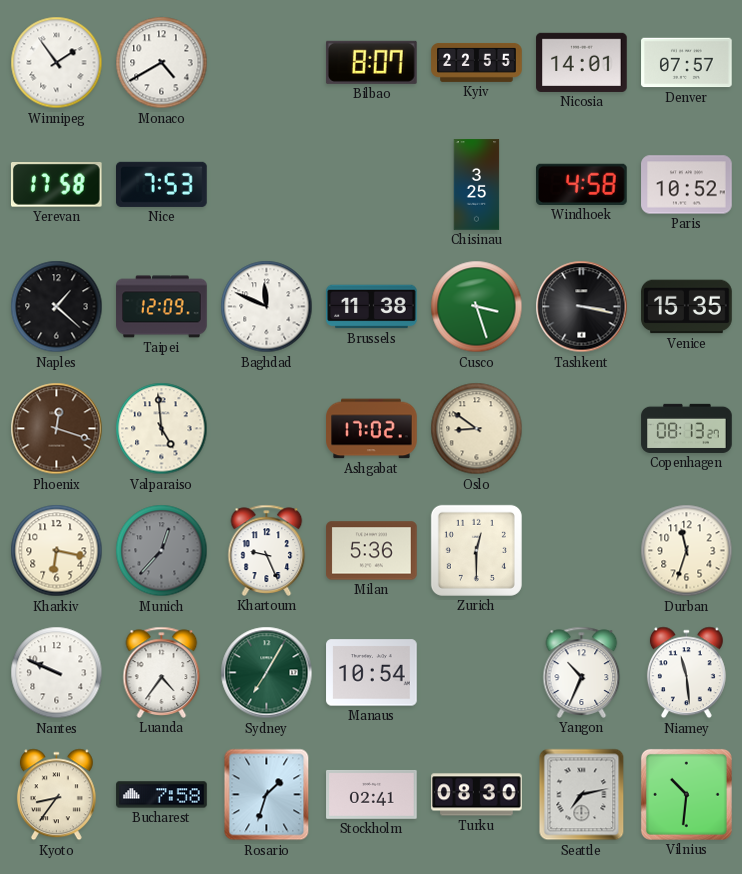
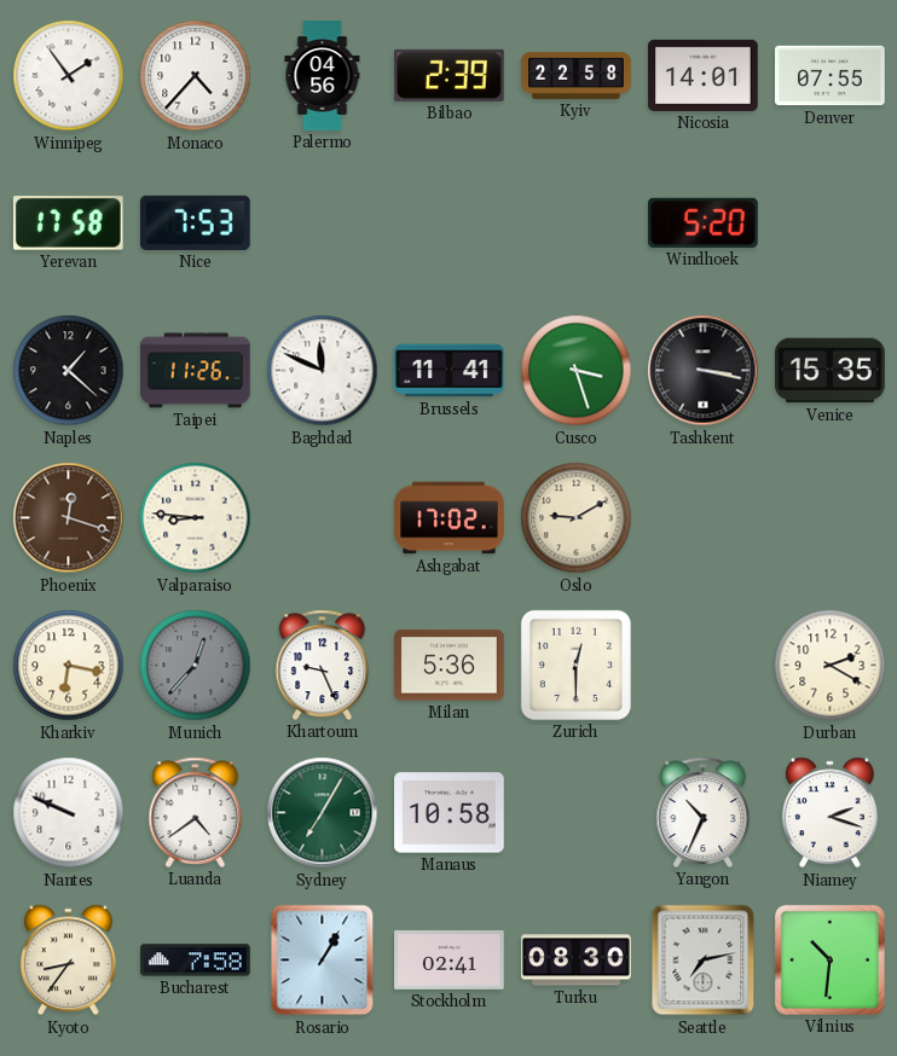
Monaco: 4:40 -> 4:37
Palermo: none -> 04:56
Bilbao: 8:07 -> 2:39
Kyiv: 22:55 -> 22:58
Denver: 07:57 -> 07:55
Chisinau: 3:25 -> none
Windhoek: 4:58 -> 5:20
Paris: 10:52 -> none
Taipei: 12:09 -> 11:26
Brussels: 11:38 -> 11:41
Valparaiso: 4:59 -> 8:46
Oslo: 8:51 -> 9:10
Copenhagen: 08:13 -> none
Durban: 11:33 -> 2:20
Luanda: 4:36 -> 4:39
Manaus: 10:54 -> 10:58
Niamey: 11:29 -> 2:18
Rosario: 1:33 -> 1:05
